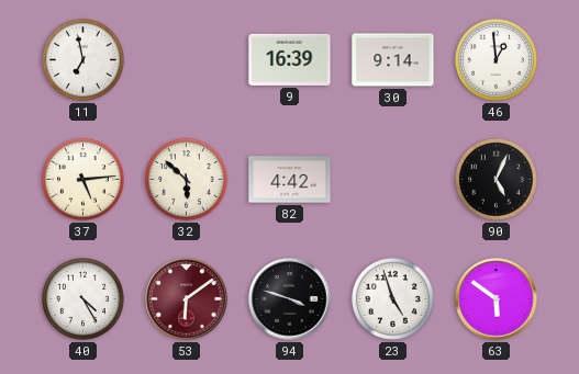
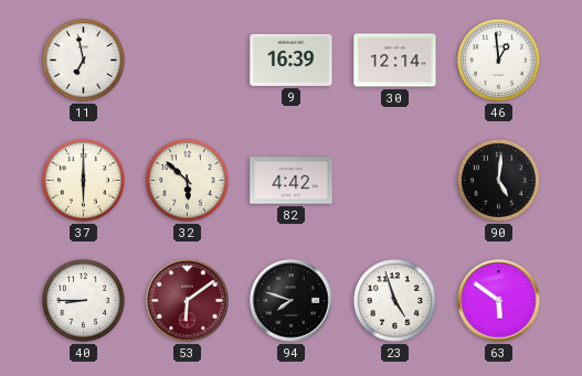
30: 9:14 -> 12:14
37: 5:14 -> 6:00
90: 5:04 -> 5:01
40: 4:25 -> 8:45
94: 3:48 -> 7:48
